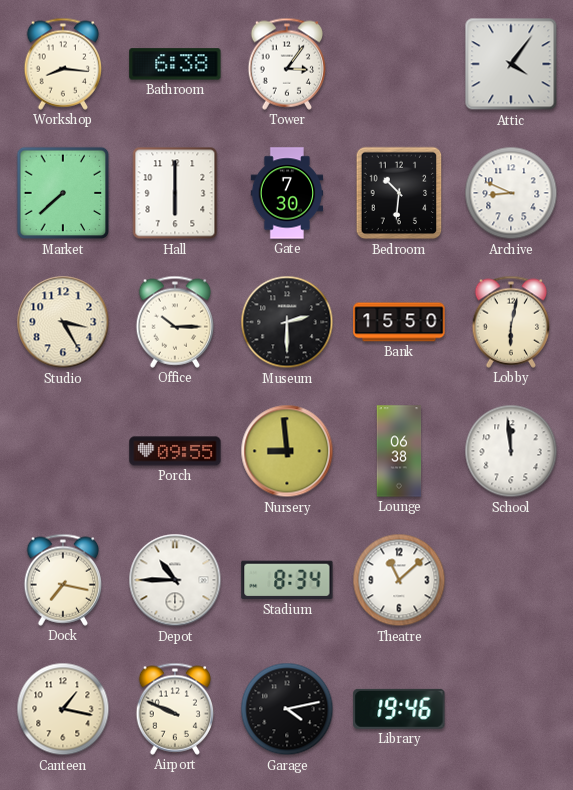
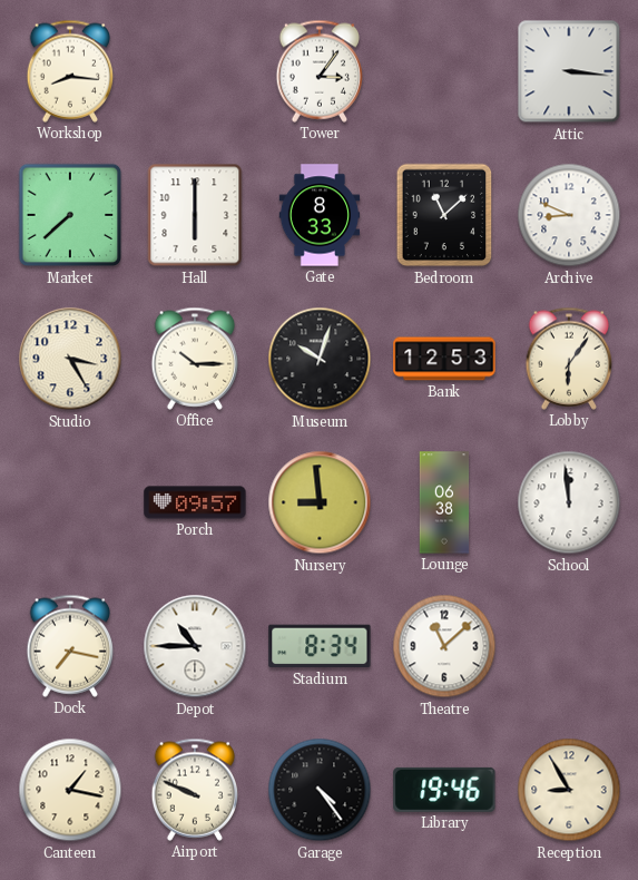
Bathroom: 6:38 -> none
Attic: 4:06 -> 3:16
Gate: 7:30 -> 8:33
Bedroom: 10:31 -> 11:08
Museum: 2:30 -> 10:03
Bank: 15:50 -> 12:53
Lobby: 6:02 -> 6:06
Porch: 09:55 -> 09:57
Garage: 4:13 -> 4:24
Reception: none -> 8:55
